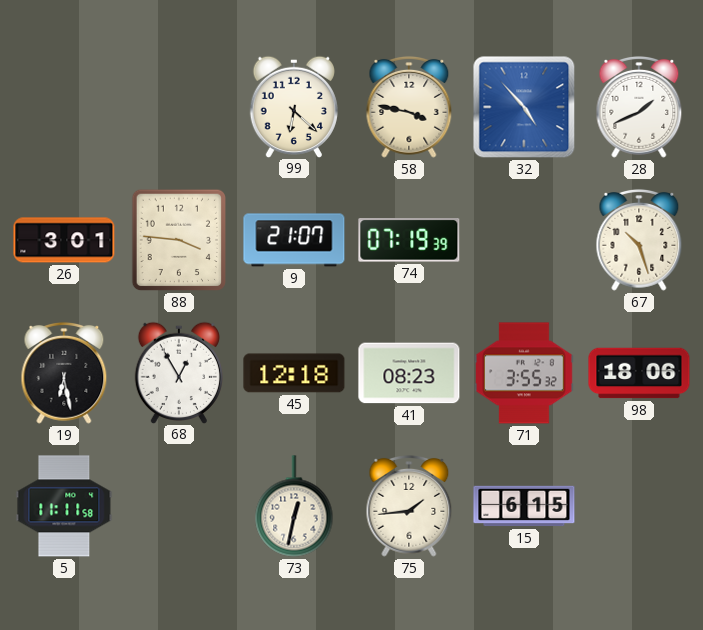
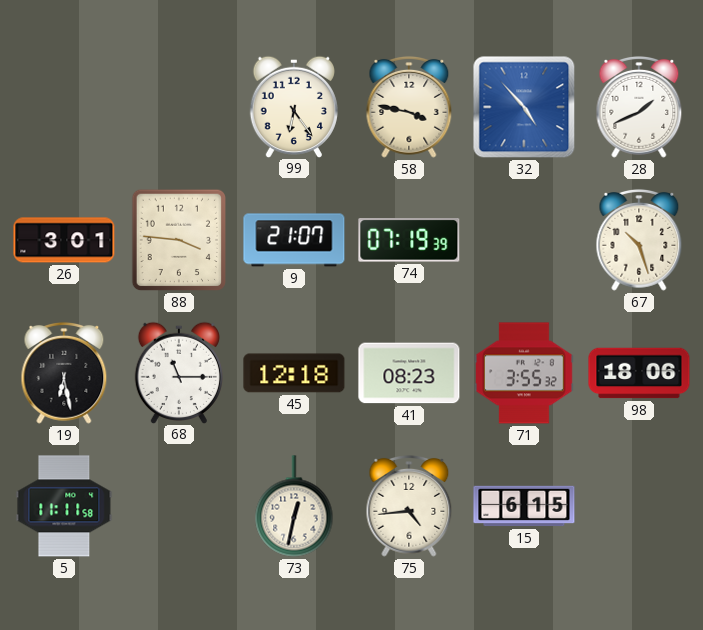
99: 6:22 -> 6:24
68: 12:55 -> 11:15
75: 1:44 -> 4:44
